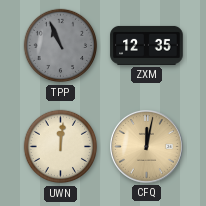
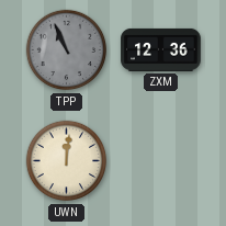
ZXM: 12:35 -> 12:36
CFQ: 12:02 -> none
